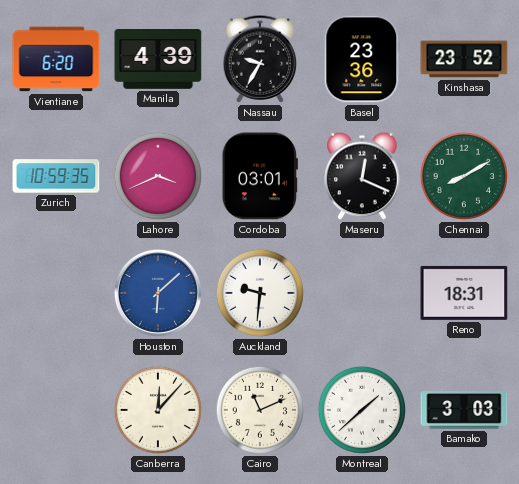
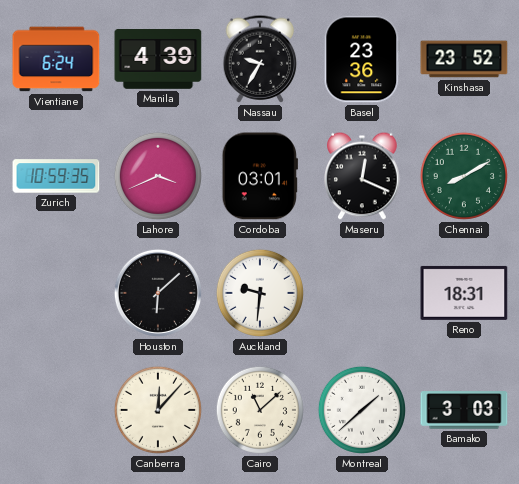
Vientiane: 6:20 -> 6:24
Houston dial: blue -> black
Cairo: 11:11 -> 11:08
